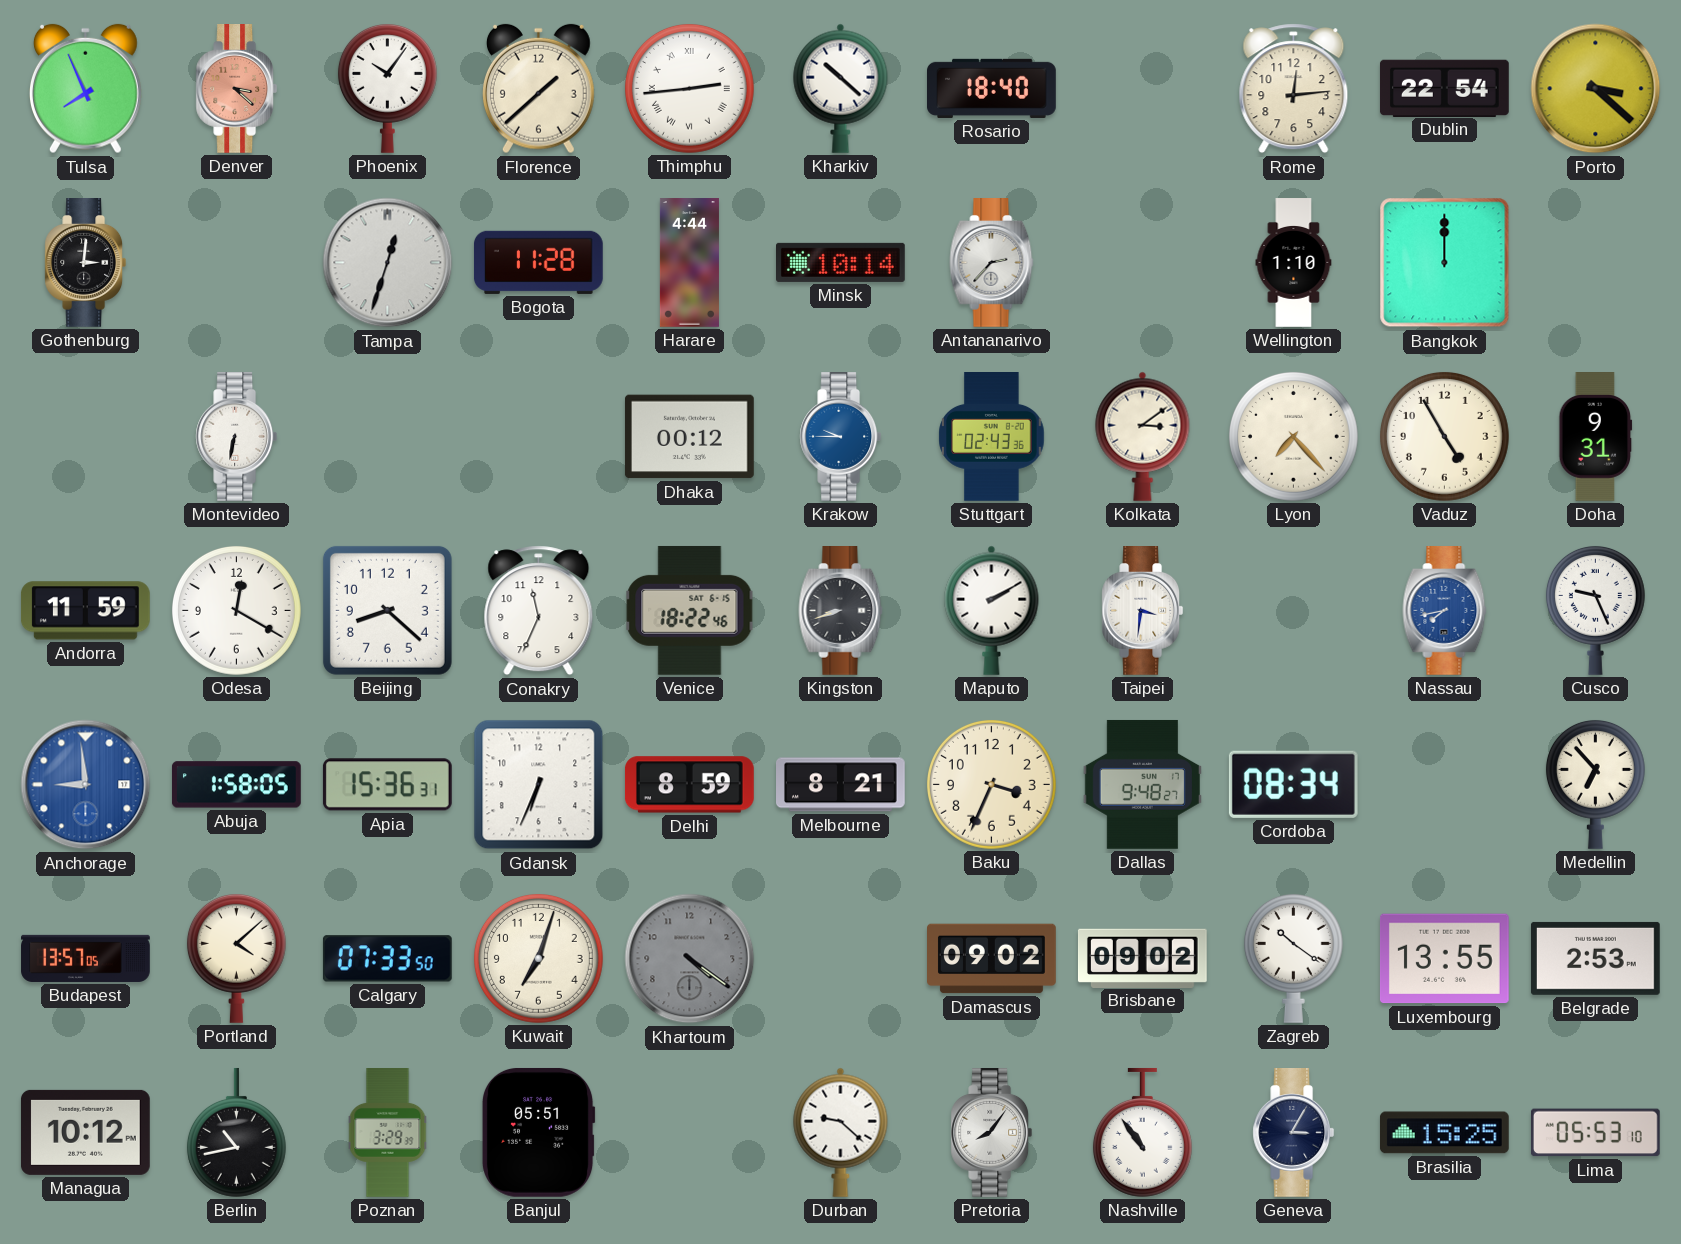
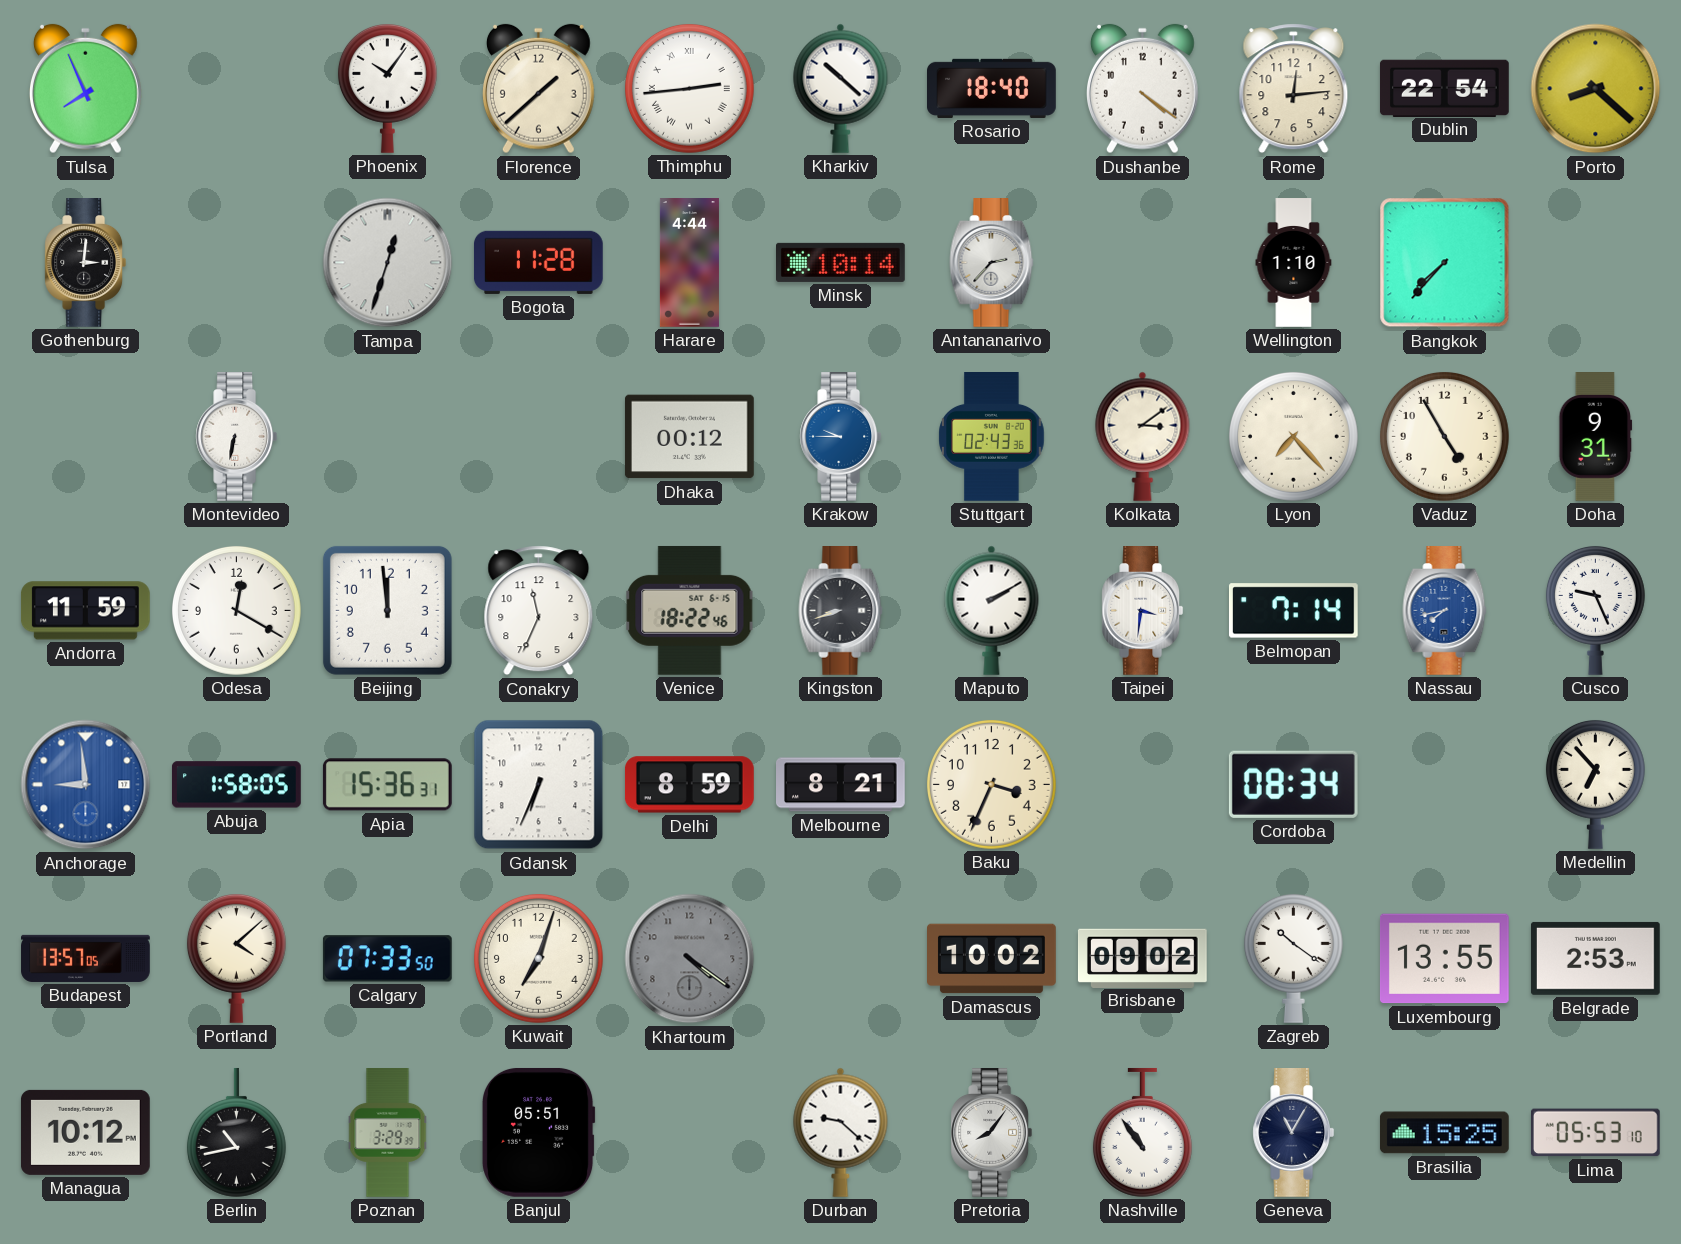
Denver: 3:22 -> none
Dushanbe: none -> 4:21
Porto: 3:22 -> 8:22
Bangkok: 12:00 -> 7:37
Beijing: 8:22 -> 11:59
Belmopan: none -> 7:14
Dallas: 9:48 -> none
Damascus: 09:02 -> 10:02
Geneva: 3:05 -> 11:05
